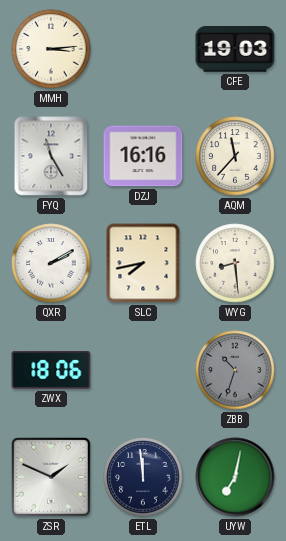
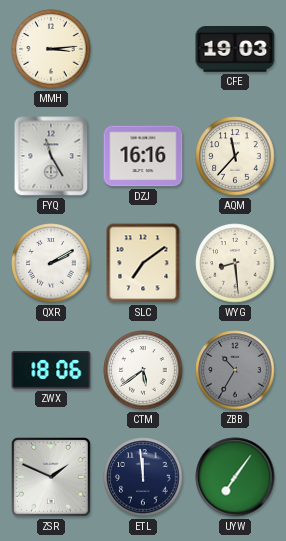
SLC: 7:43 -> 7:09
CTM: none -> 5:39
ZBB: 10:33 -> 10:35
UYW: 7:02 -> 7:06
